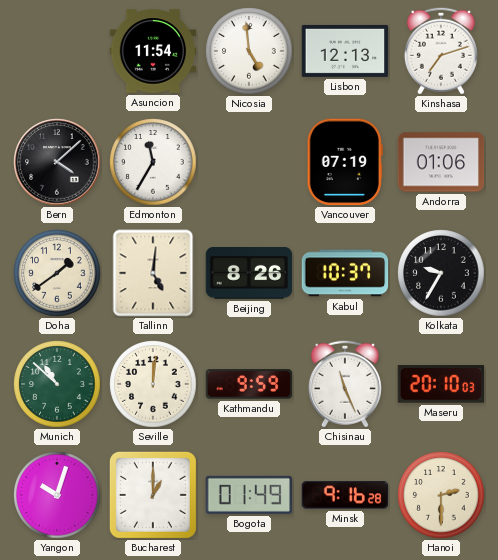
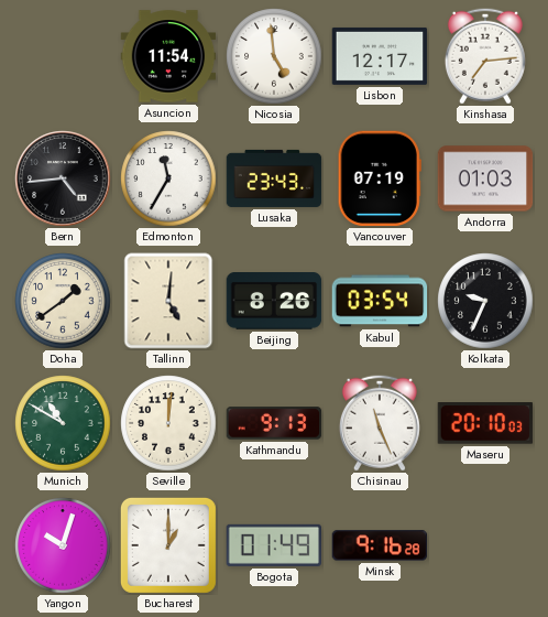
Lisbon: 12:13 -> 12:17
Kinshasa: 7:12 -> 7:14
Bern: 4:08 -> 4:44
Lusaka: none -> 23:43
Andorra: 01:06 -> 01:03
Kabul: 10:37 -> 03:54
Kolkata: 9:35 -> 9:34
Munich: 10:52 -> 10:50
Kathmandu: 9:59 -> 9:13
Hanoi: 2:30 -> none
